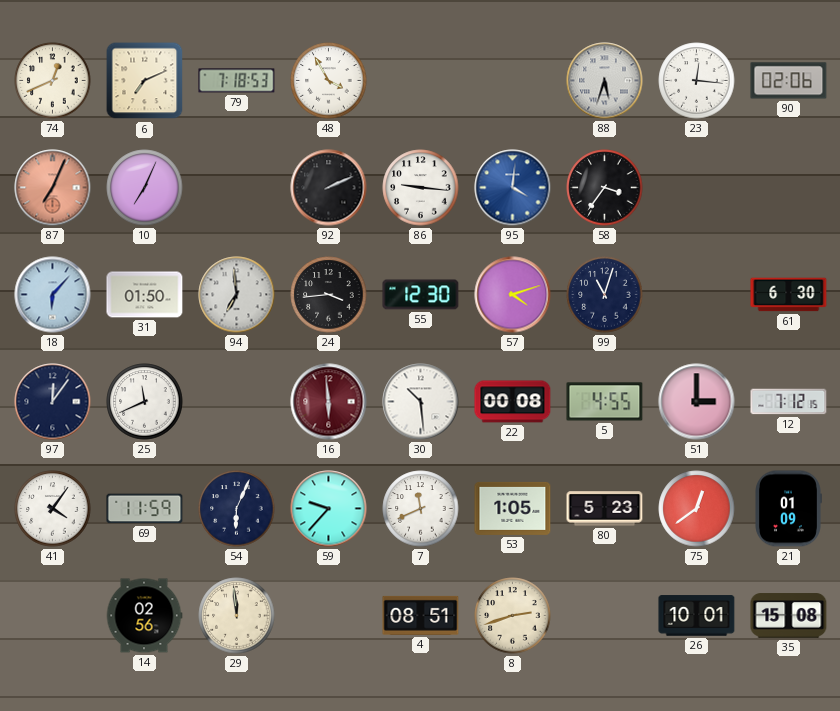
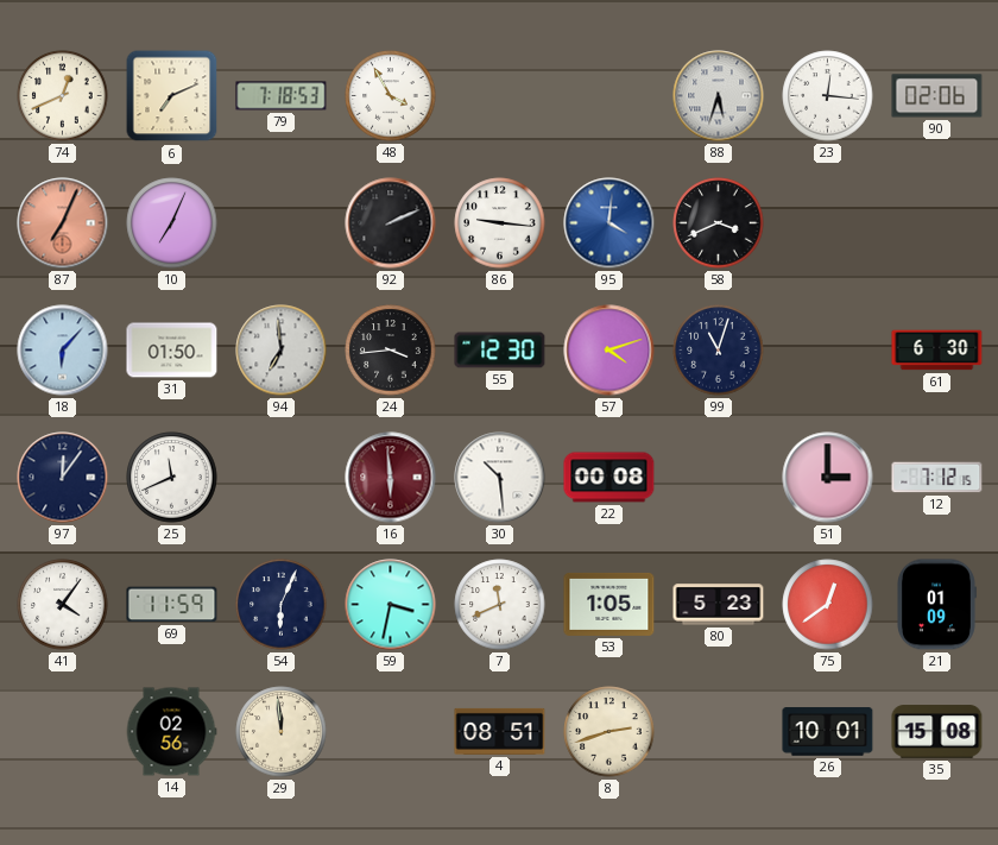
58: 3:36 -> 3:41
5: 4:55 -> none
59: 9:37 -> 3:32
